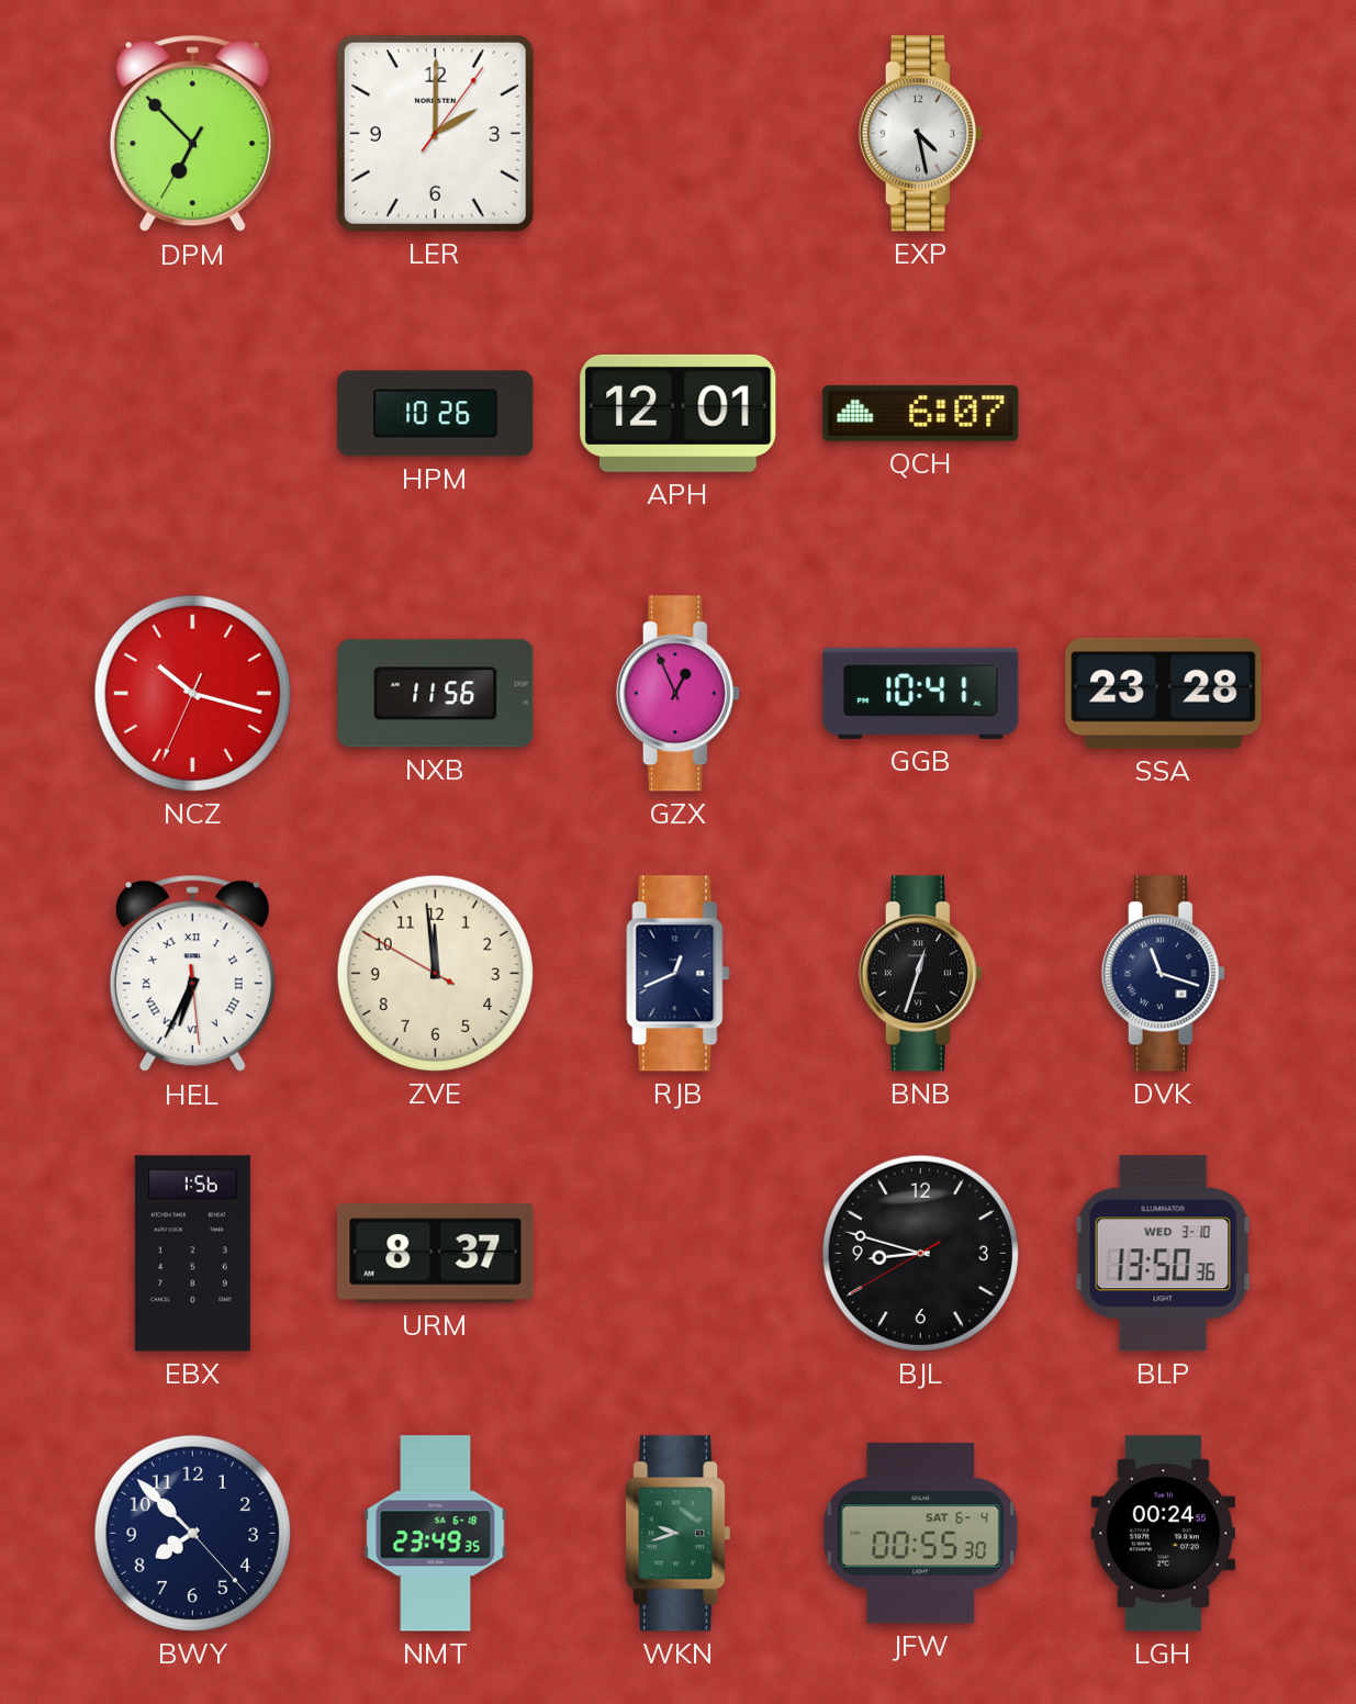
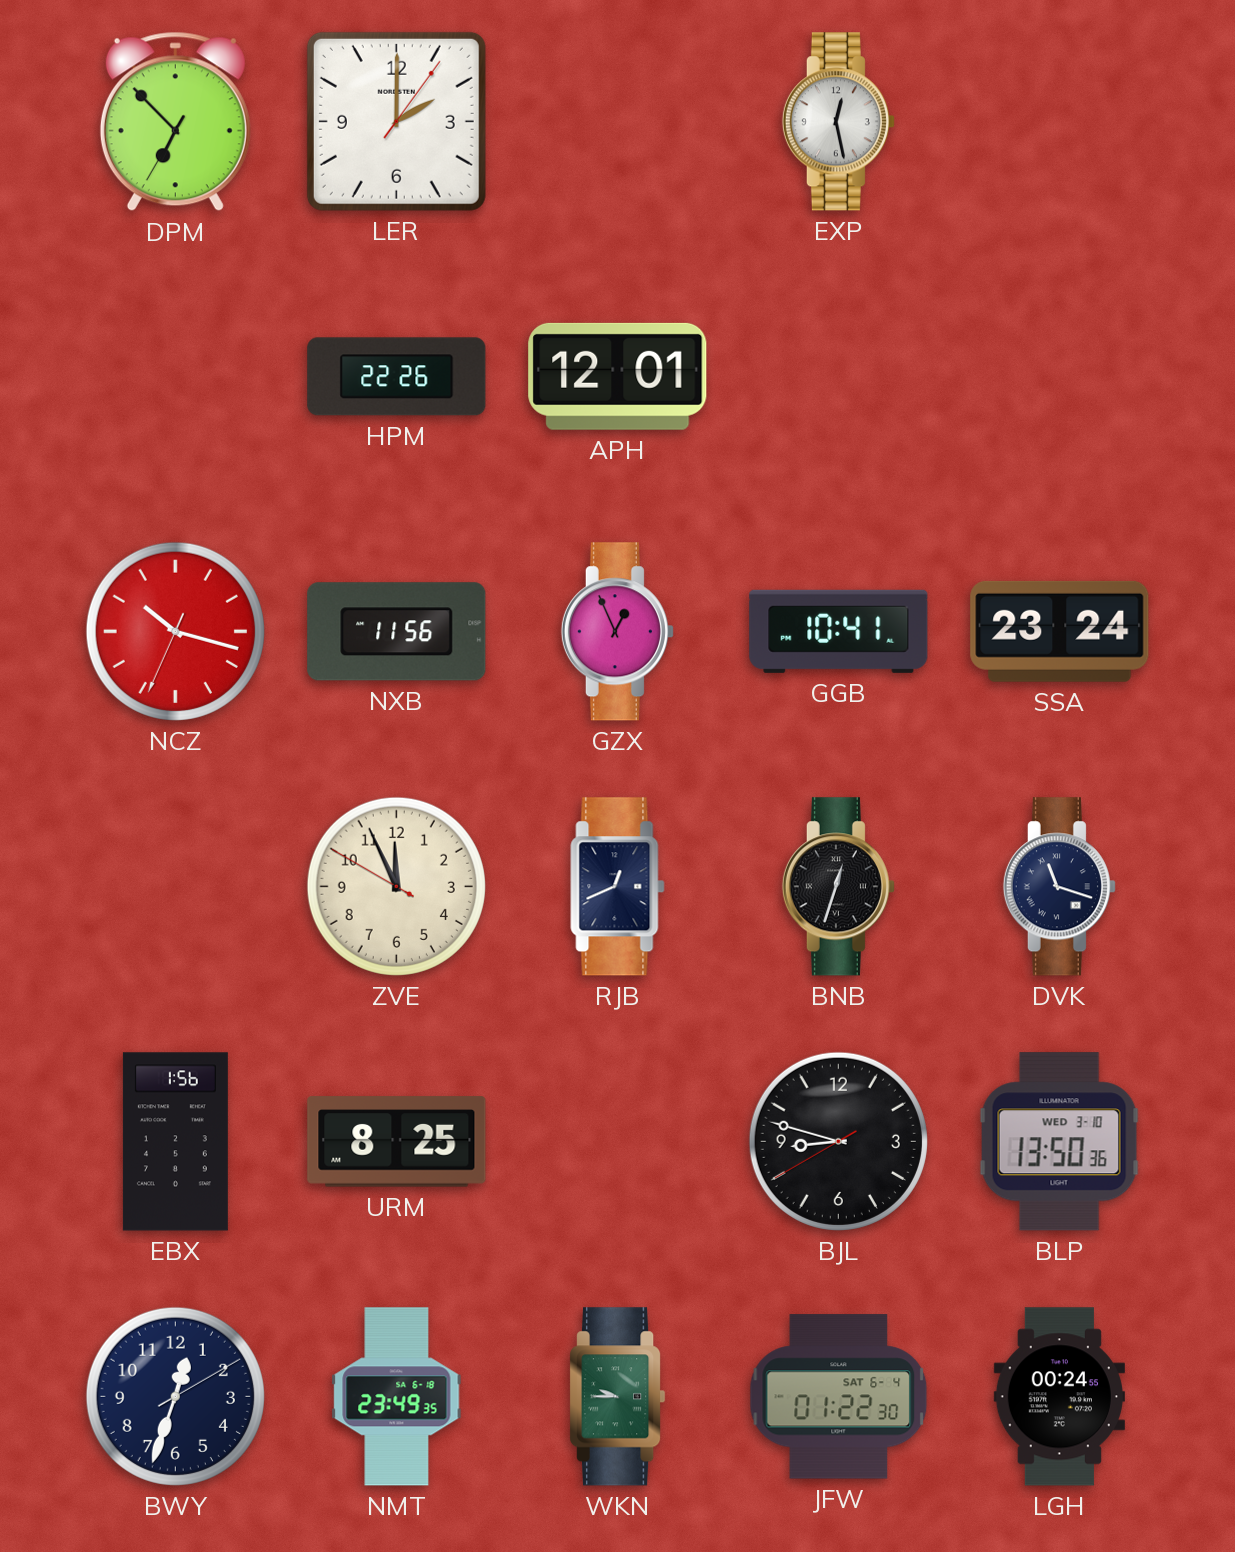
EXP: 4:28 -> 12:28
HPM: 10:26 -> 22:26
QCH: 6:07 -> none
SSA: 23:28 -> 23:24
HEL: 6:34 -> none
ZVE: 11:58 -> 11:55
URM: 8:37 -> 8:25
BWY: 7:52 -> 12:33
WKN: 9:42 -> 9:45
JFW: 00:55 -> 01:22
